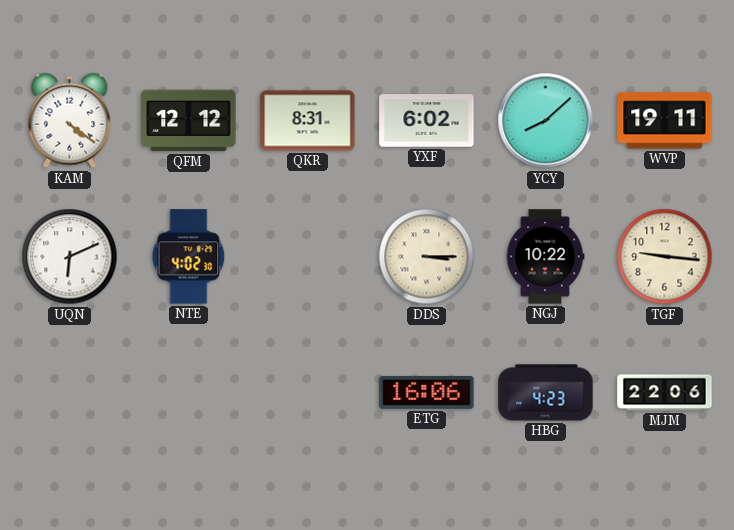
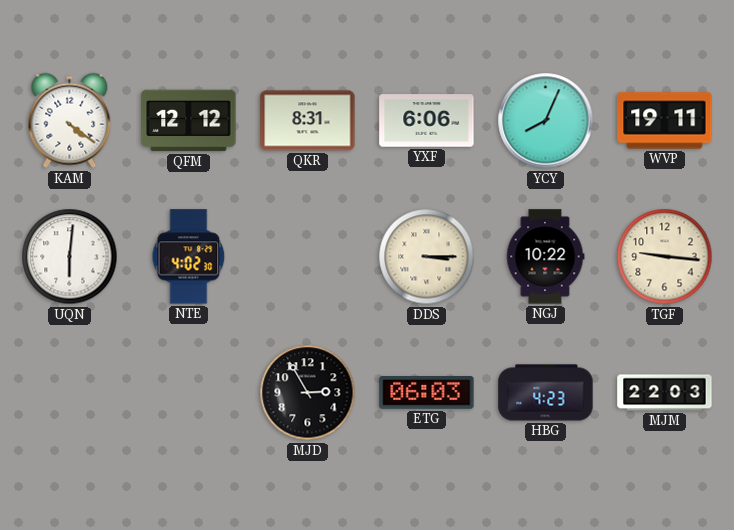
YXF: 6:02 -> 6:06
YCY: 8:08 -> 8:04
UQN: 6:11 -> 6:01
MJD: none -> 2:55
ETG: 16:06 -> 06:03
MJM: 22:06 -> 22:03
